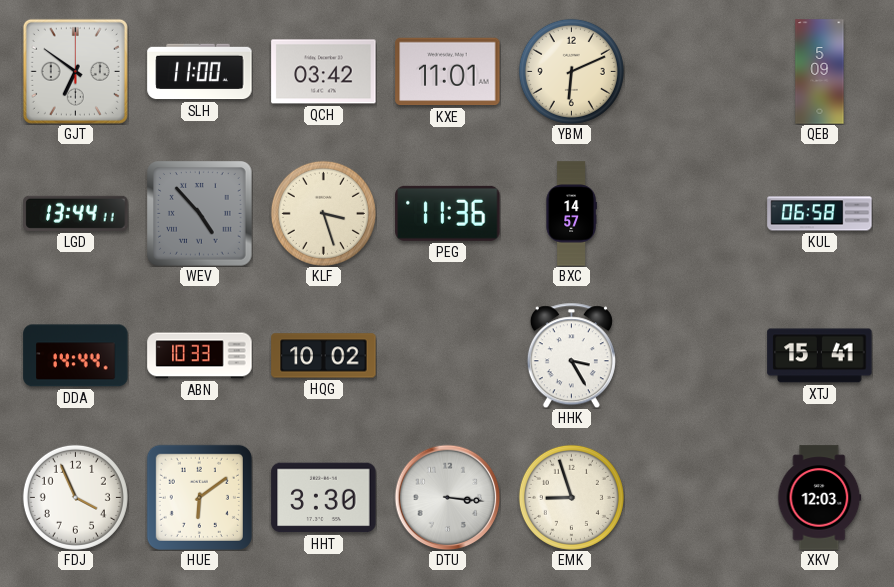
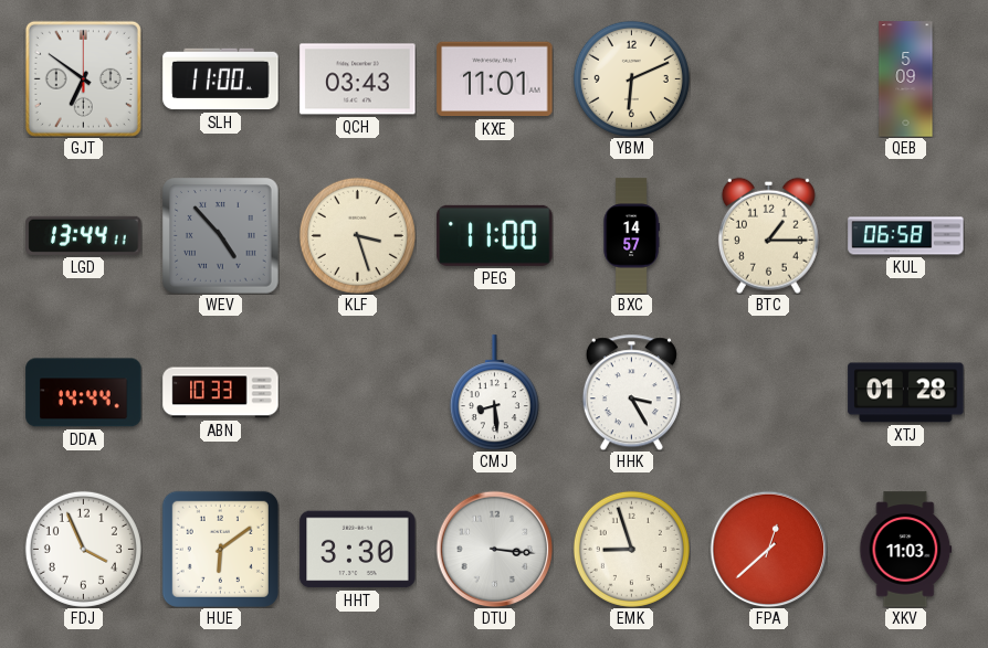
QCH: 03:42 -> 03:43
PEG: 11:36 -> 11:00
BTC: none -> 1:15
HQG: 10:02 -> none
CMJ: none -> 8:29
XTJ: 15:41 -> 01:28
FPA: none -> 12:38
XKV: 12:03 -> 11:03
